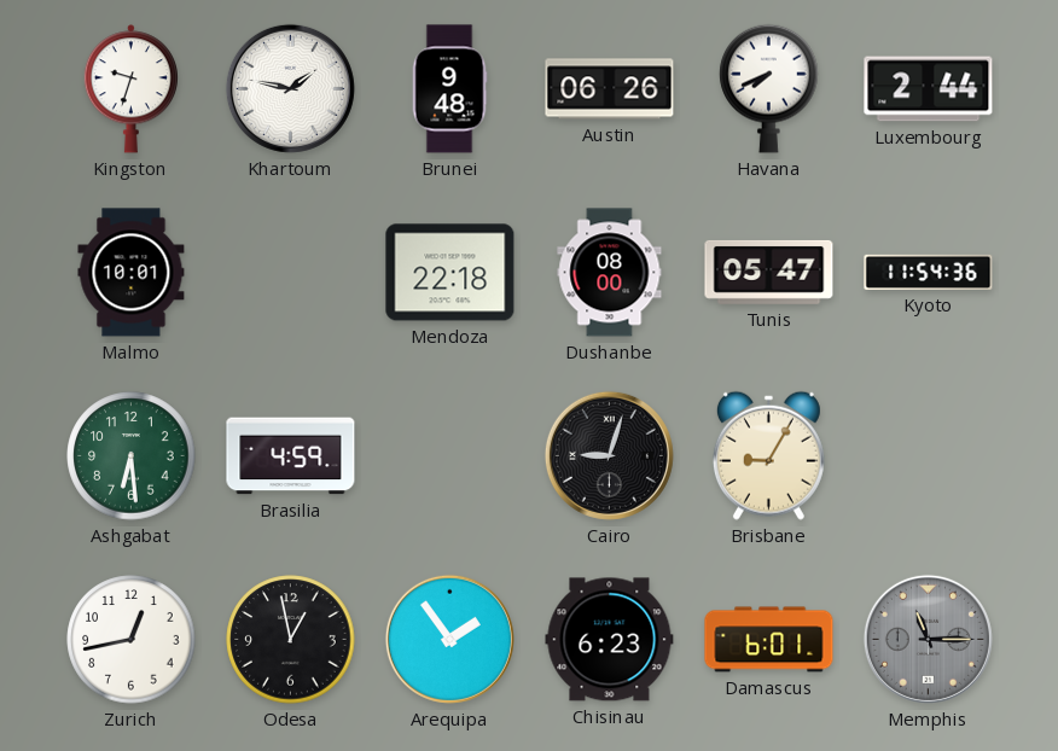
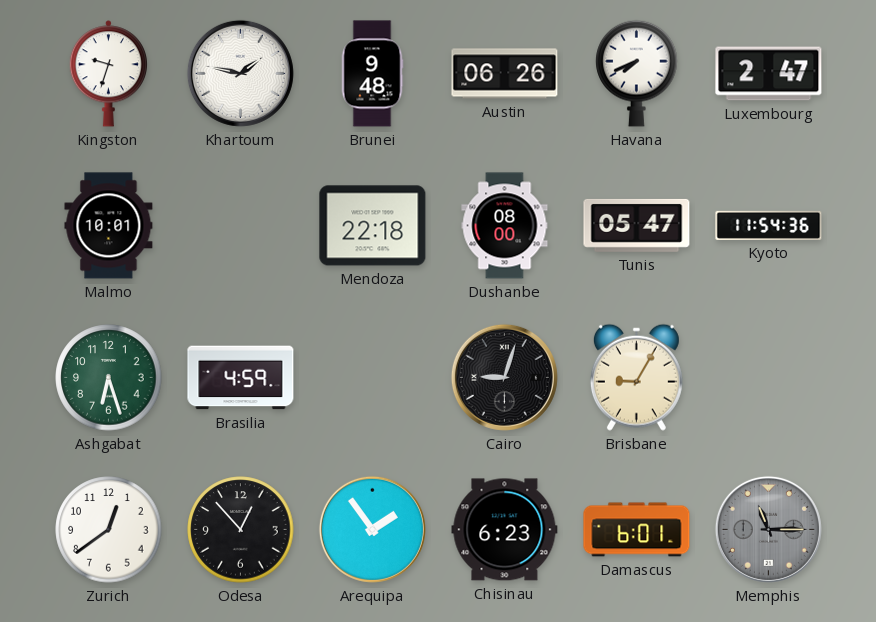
Luxembourg: 2:44 -> 2:47
Ashgabat: 6:29 -> 6:27
Zurich: 12:43 -> 12:39
Odesa: 12:58 -> 12:53
